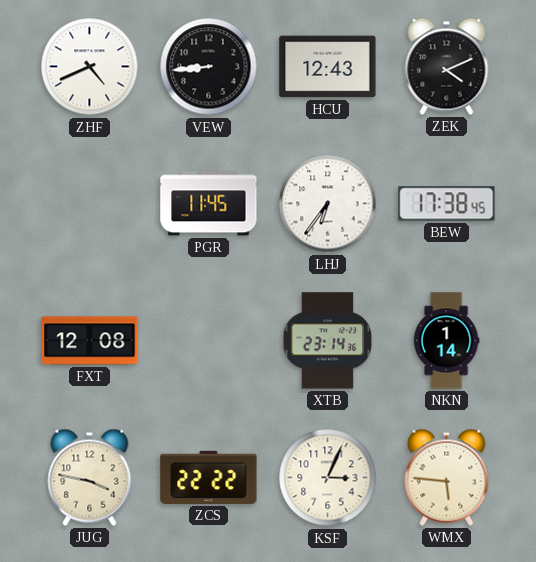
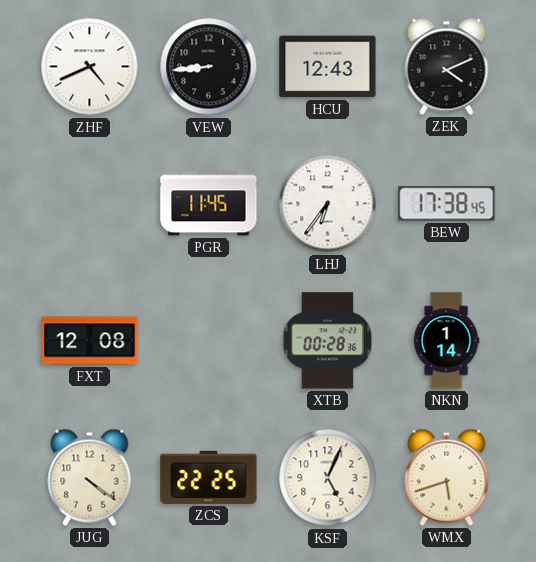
XTB: 23:14 -> 00:28
JUG: 3:47 -> 4:21
ZCS: 22:22 -> 22:25
KSF: 3:04 -> 5:04
WMX: 5:46 -> 5:42
